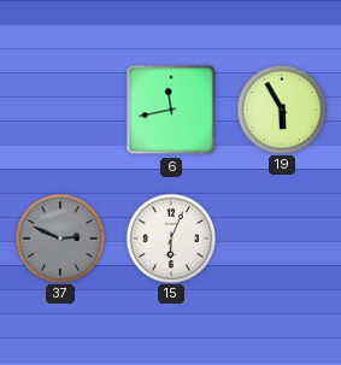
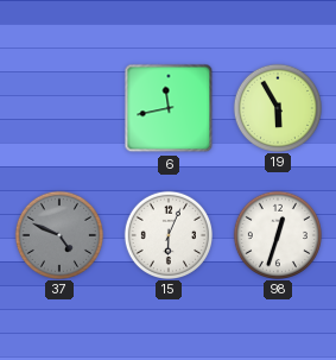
37: 2:49 -> 4:49
98: none -> 12:33
